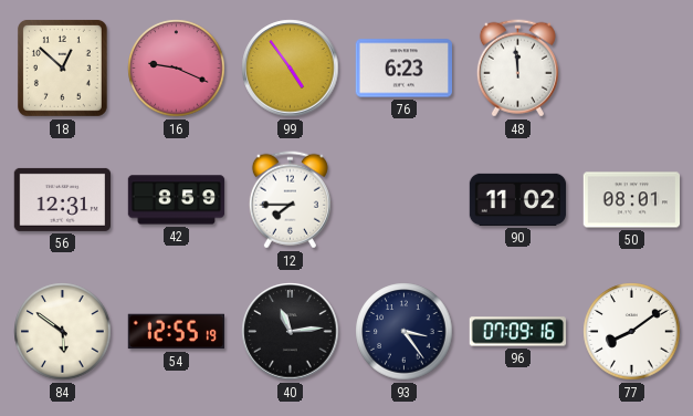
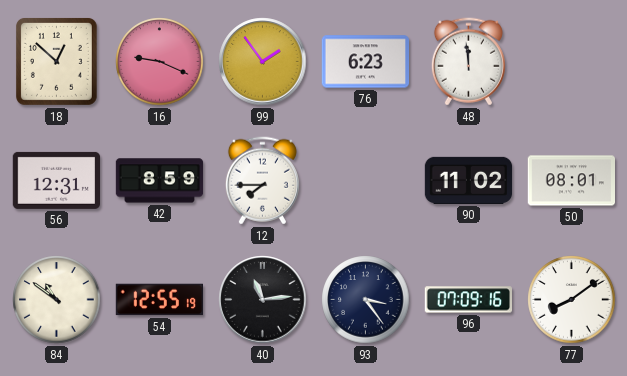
99: 4:54 -> 1:54
84: 5:51 -> 10:51
